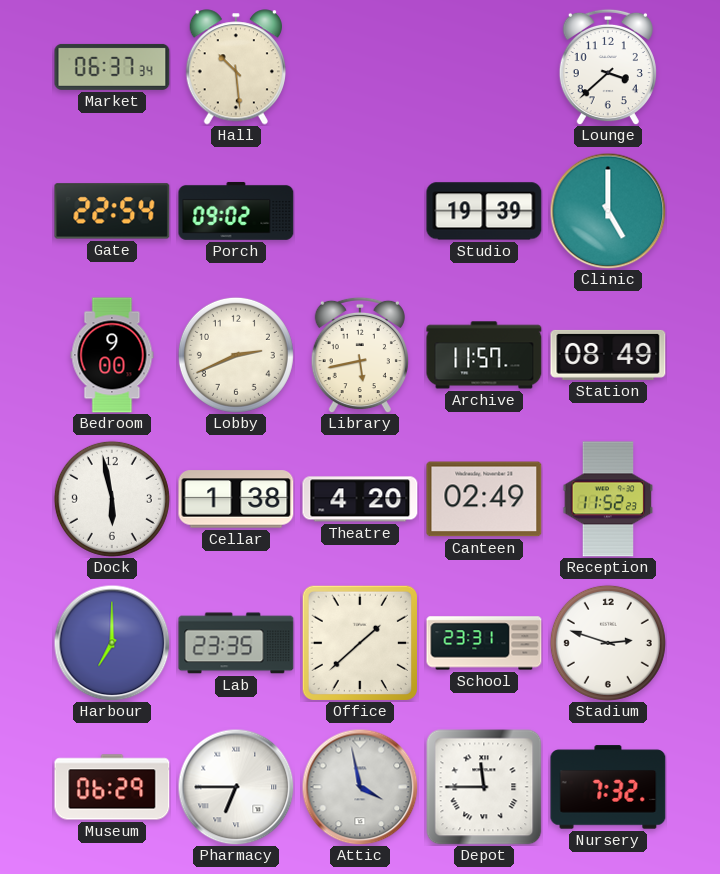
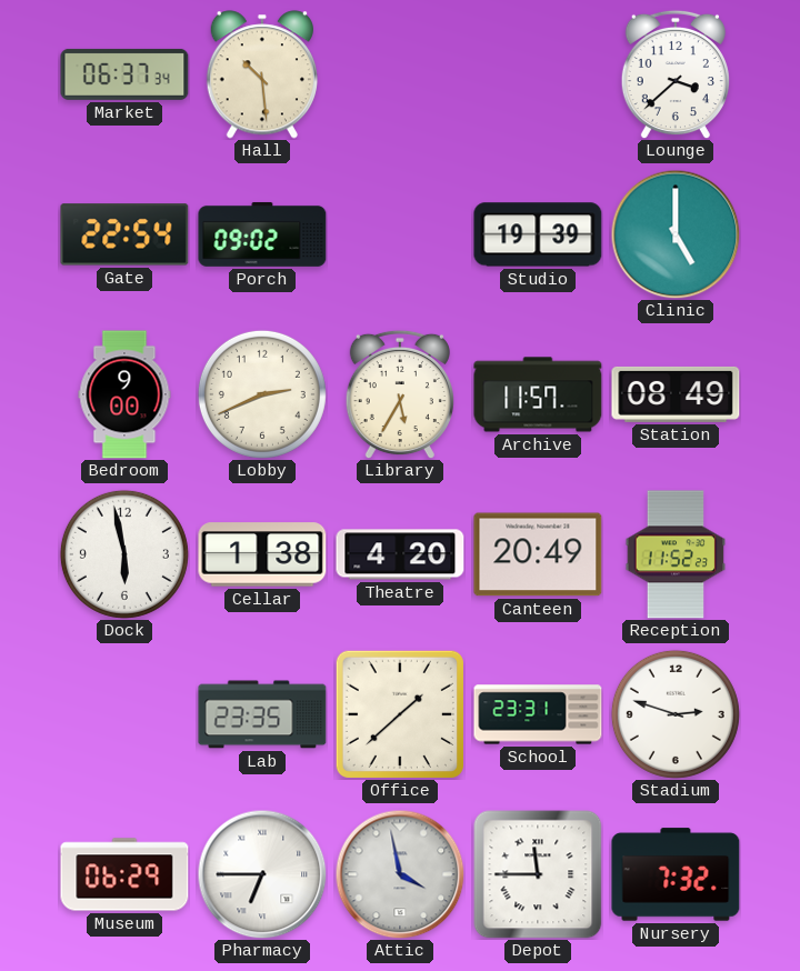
Library: 5:43 -> 5:35
Canteen: 02:49 -> 20:49
Harbour: 7:00 -> none
